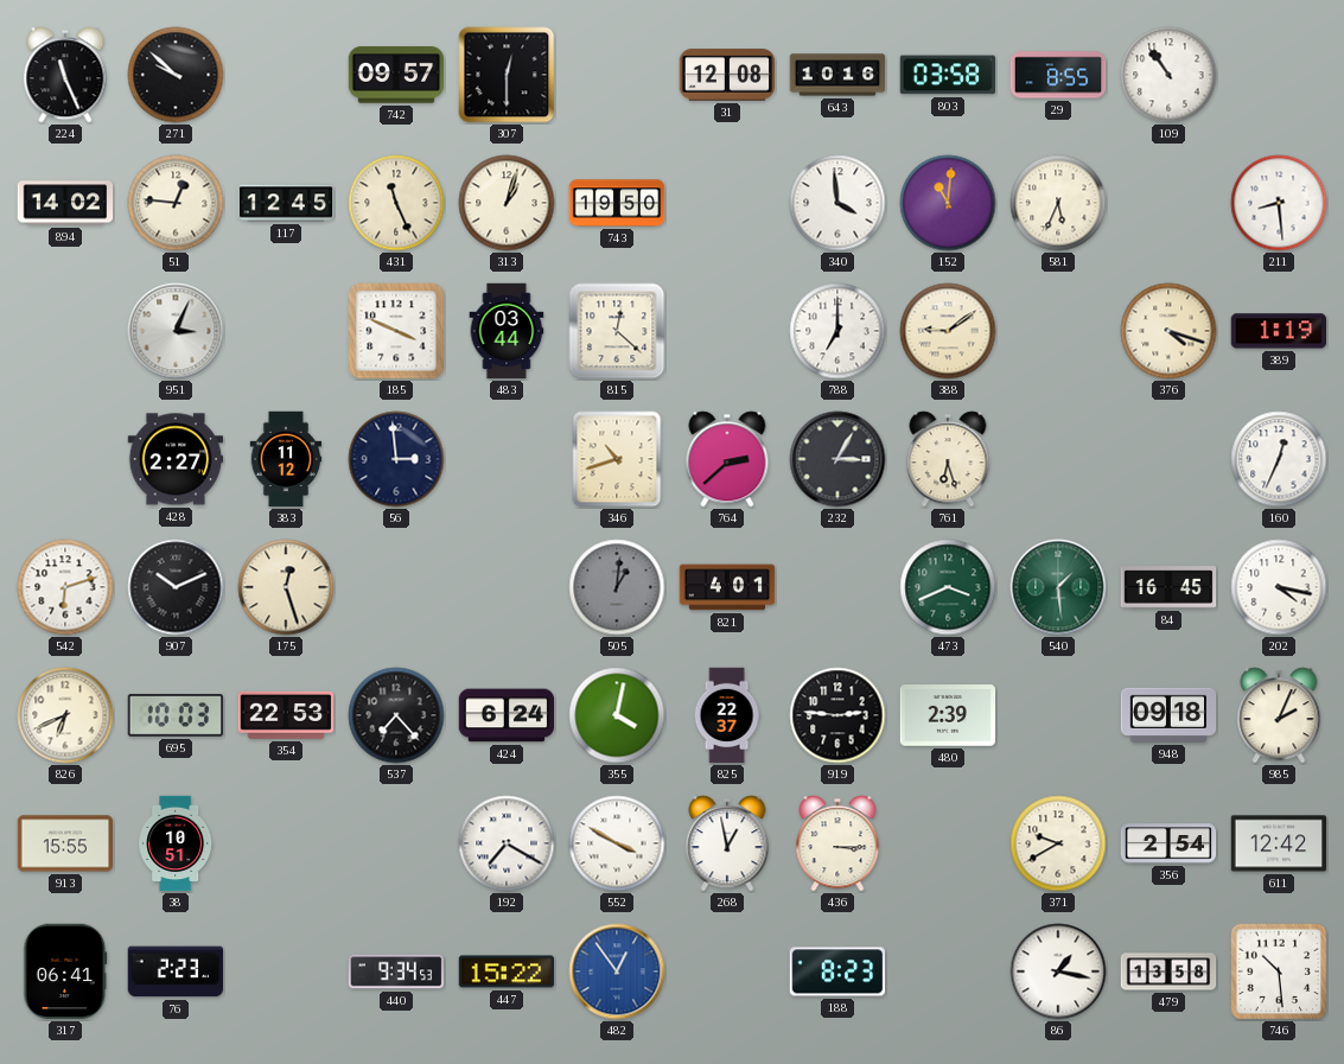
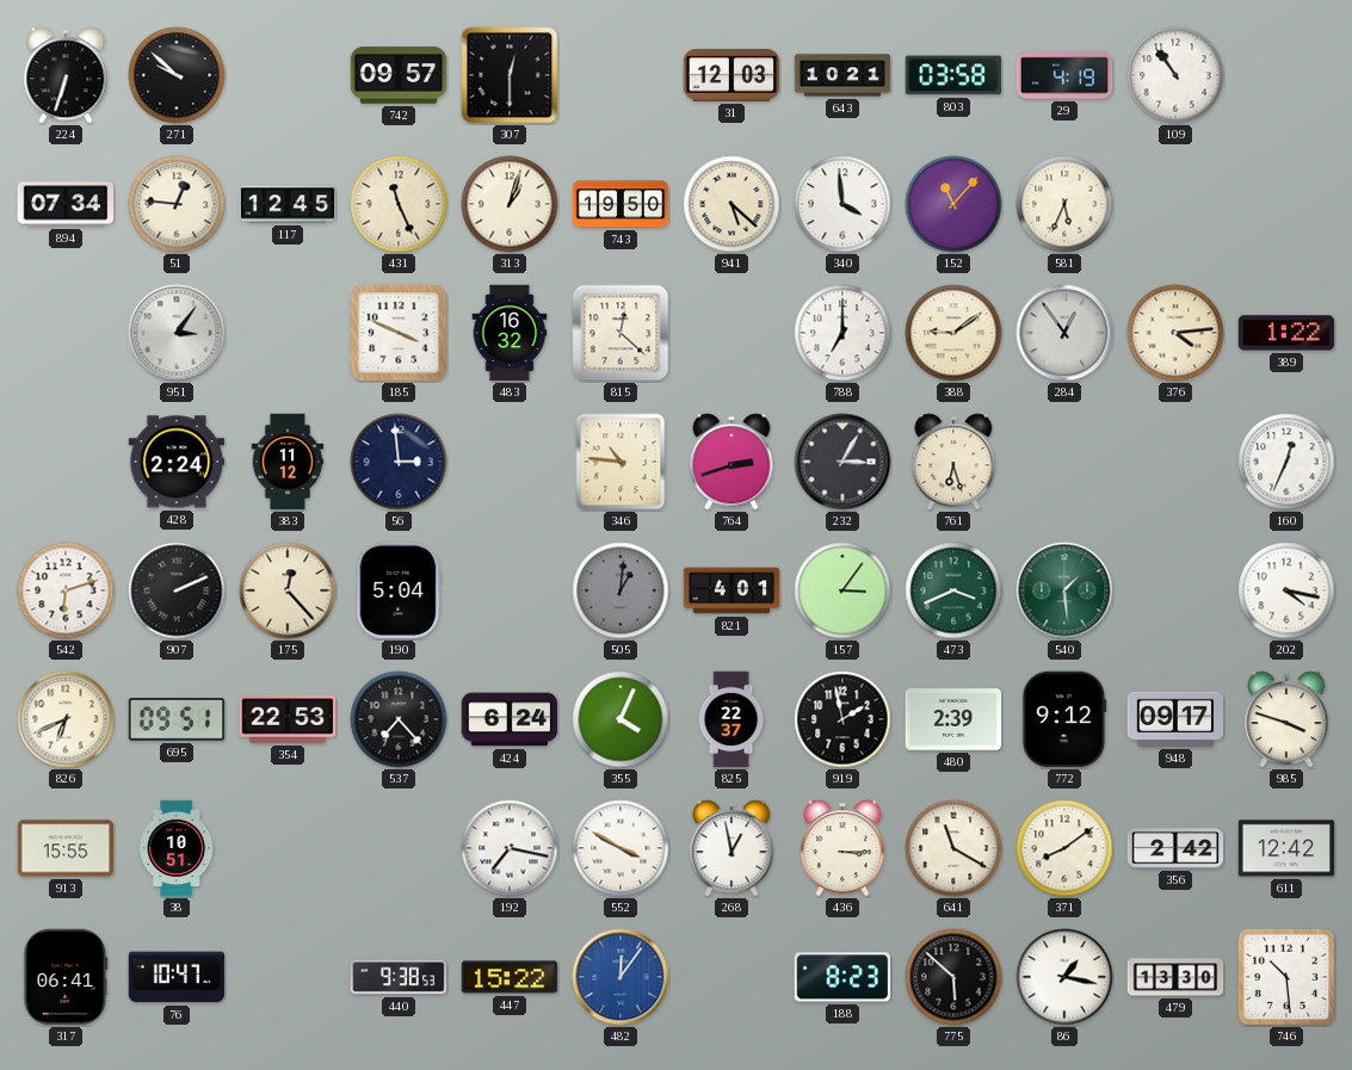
224: 11:26 -> 6:33
31: 12:08 -> 12:03
643: 10:16 -> 10:21
29: 8:55 -> 4:19
894: 14:02 -> 07:34
941: none -> 5:22
152: 11:01 -> 11:07
211: 8:29 -> none
951: 3:04 -> 3:06
483: 03:44 -> 16:32
284: none -> 12:54
376: 4:18 -> 4:14
389: 1:19 -> 1:22
428: 2:27 -> 2:24
346: 10:42 -> 10:46
764: 2:38 -> 2:42
907: 10:11 -> 2:11
175: 12:27 -> 12:23
190: none -> 5:04
157: none -> 3:06
84: 16:45 -> none
695: 10:03 -> 09:51
355: 4:02 -> 4:04
919: 2:46 -> 1:58
772: none -> 9:12
948: 09:18 -> 09:17
985: 2:04 -> 3:48
192: 7:20 -> 7:17
641: none -> 11:20
371: 9:40 -> 8:09
356: 2:54 -> 2:42
76: 2:23 -> 10:47
440: 9:34 -> 9:38
482: 12:54 -> 12:06
775: none -> 5:52
479: 13:58 -> 13:30
